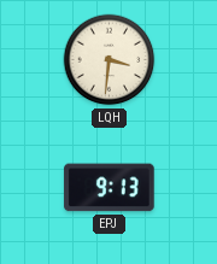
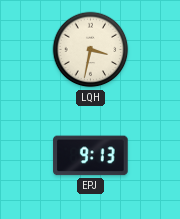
LQH: 3:31 -> 3:32
